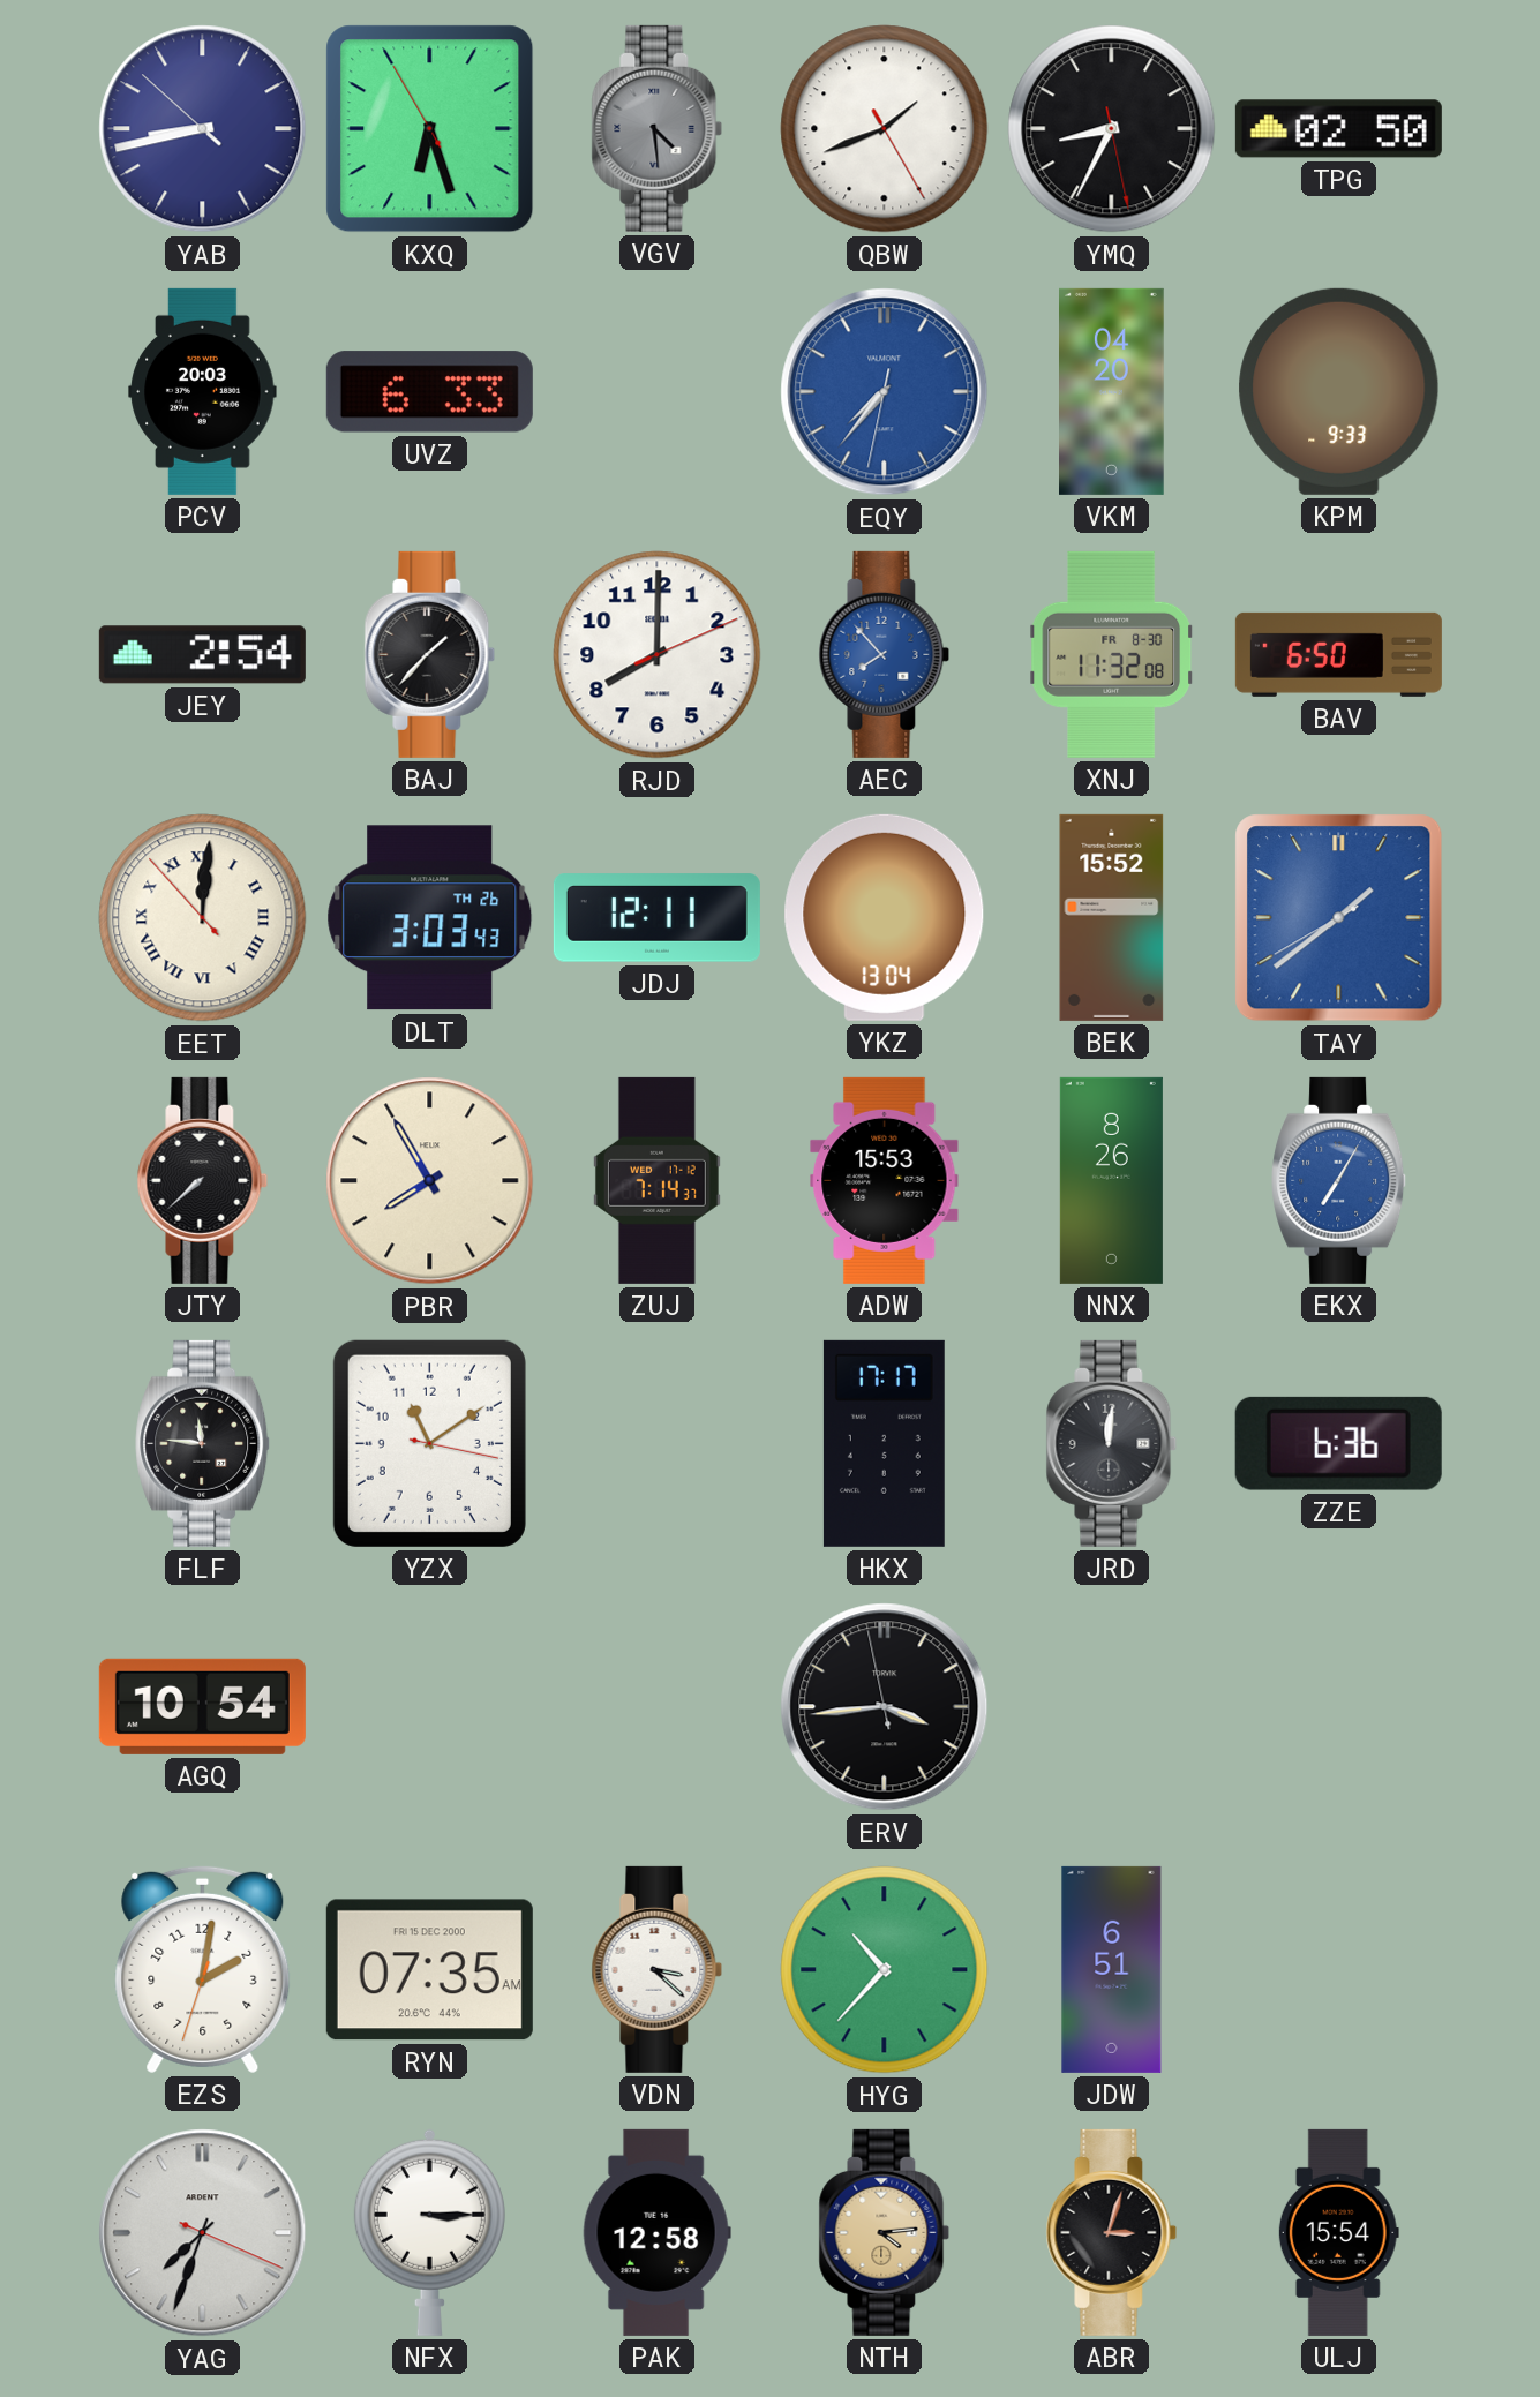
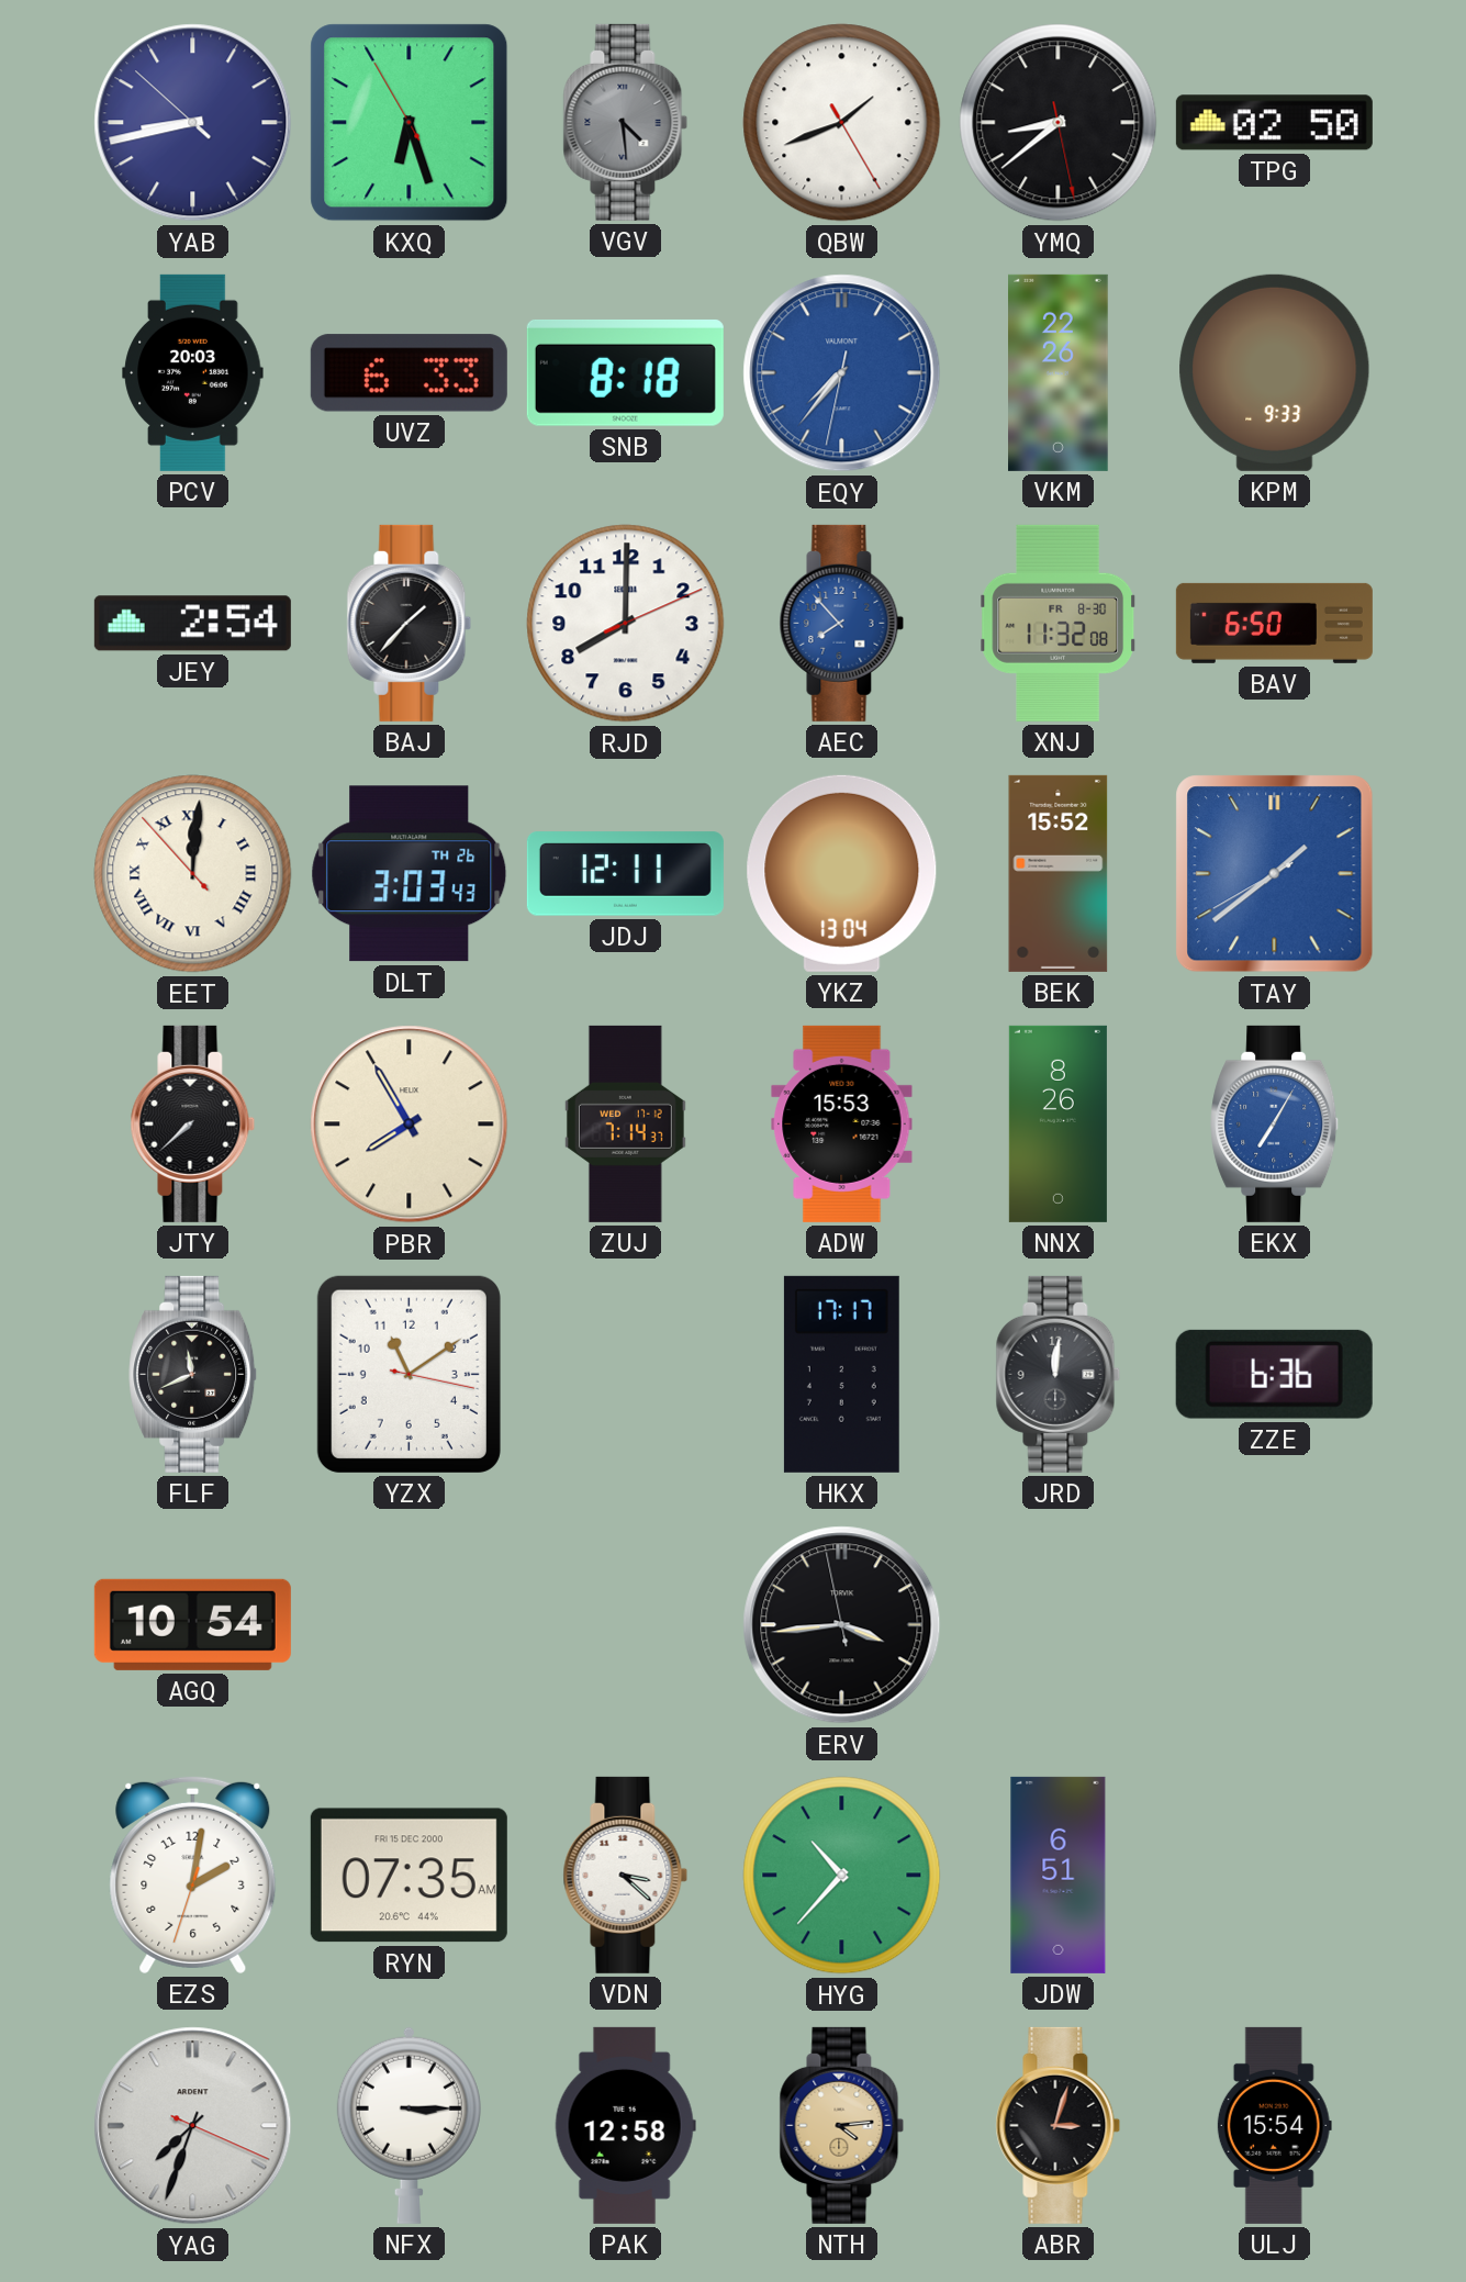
YMQ: 8:34 -> 8:38
SNB: none -> 8:18
VKM: 04:20 -> 22:26
FLF: 11:46 -> 11:41
